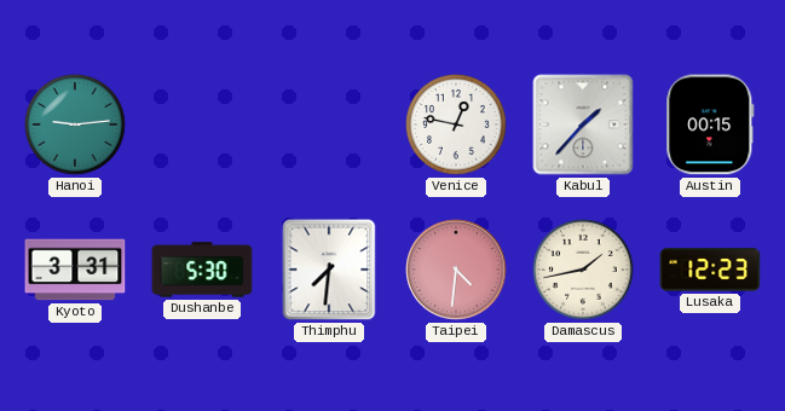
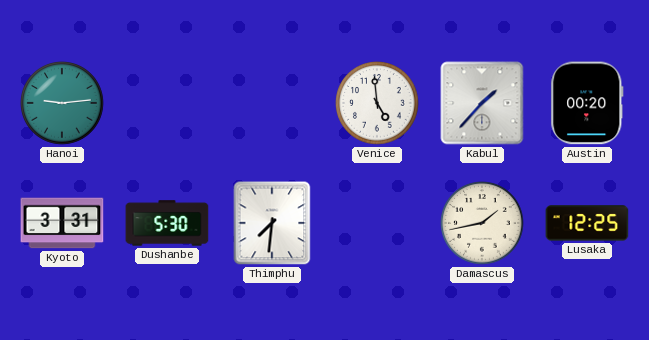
Venice: 12:47 -> 4:59
Austin: 00:15 -> 00:20
Taipei: 4:31 -> none
Lusaka: 12:23 -> 12:25
